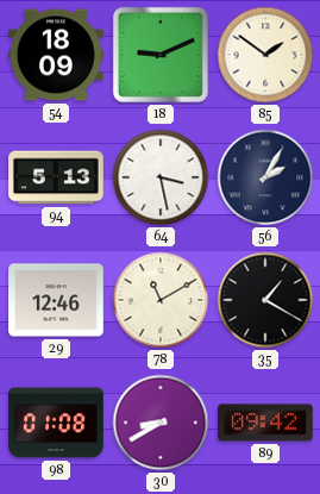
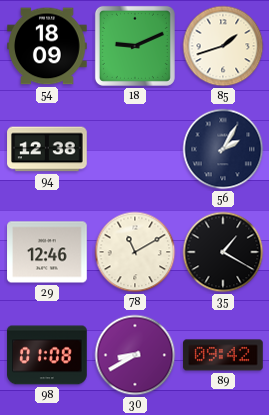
85: 1:51 -> 1:42
94: 5:13 -> 12:38
64: 3:28 -> none
